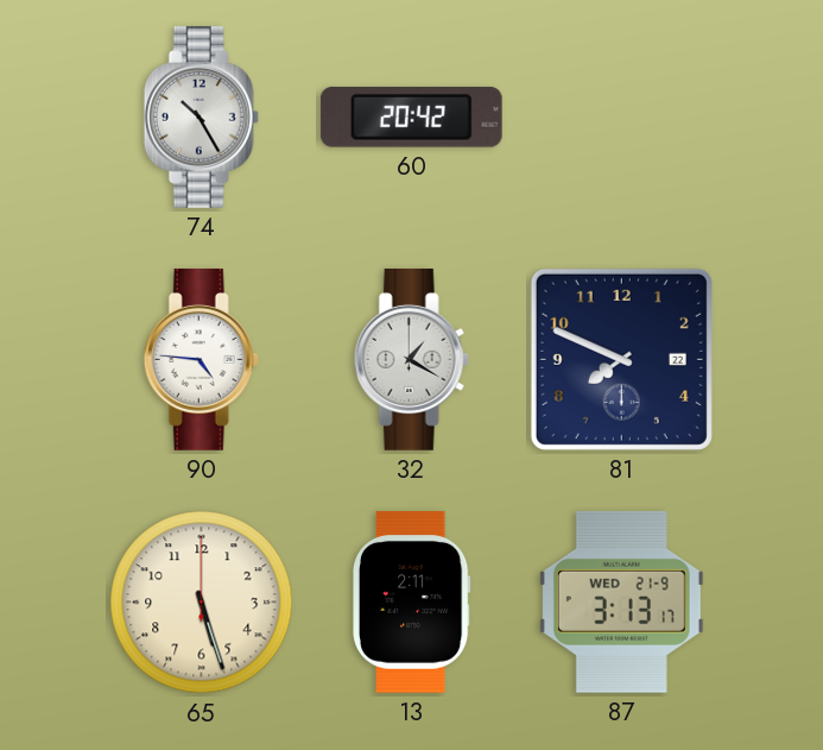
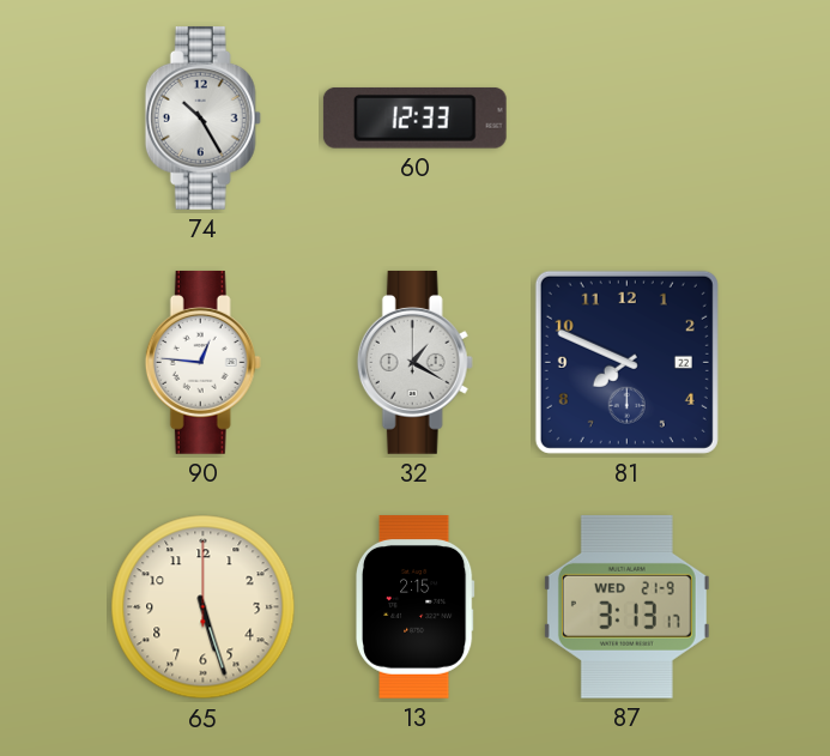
60: 20:42 -> 12:33
90: 4:46 -> 12:46
13: 2:11 -> 2:15
